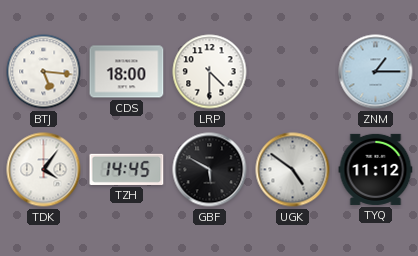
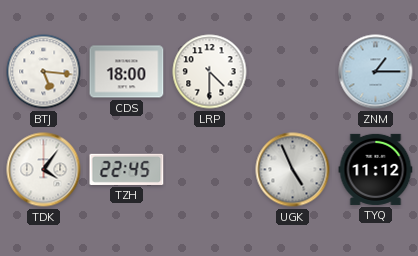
TZH: 14:45 -> 22:45
GBF: 5:50 -> none
UGK: 4:51 -> 4:56
